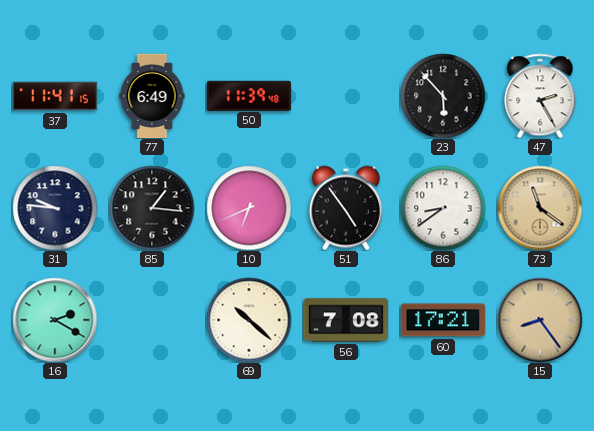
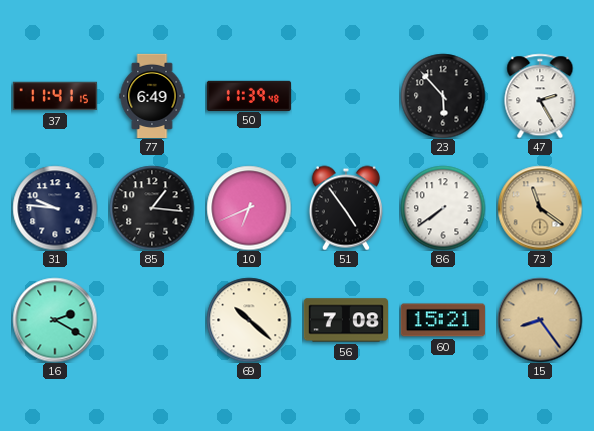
86: 8:39 -> 7:39
60: 17:21 -> 15:21
